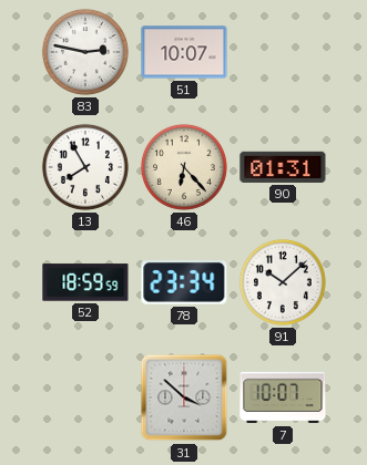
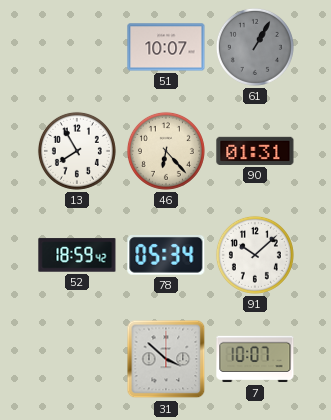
83: 2:47 -> none
61: none -> 1:05
52: 18:59:59 -> 18:59:42
78: 23:34 -> 05:34
